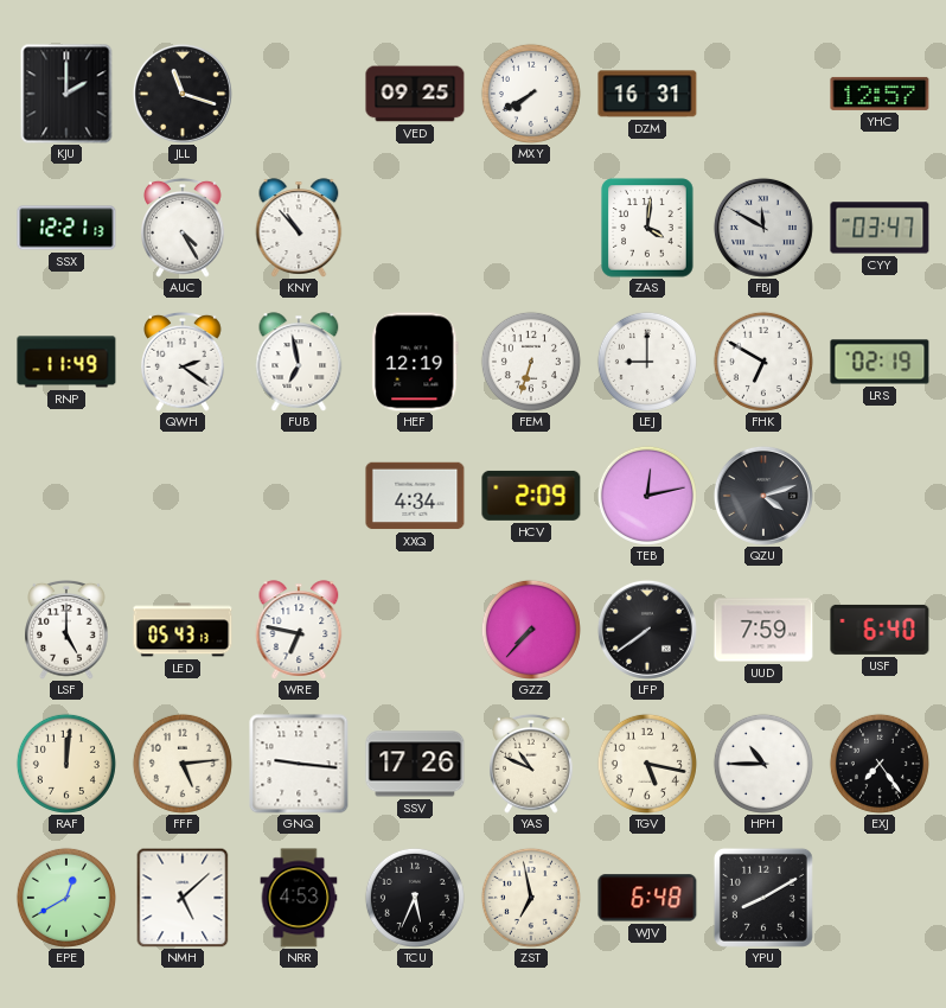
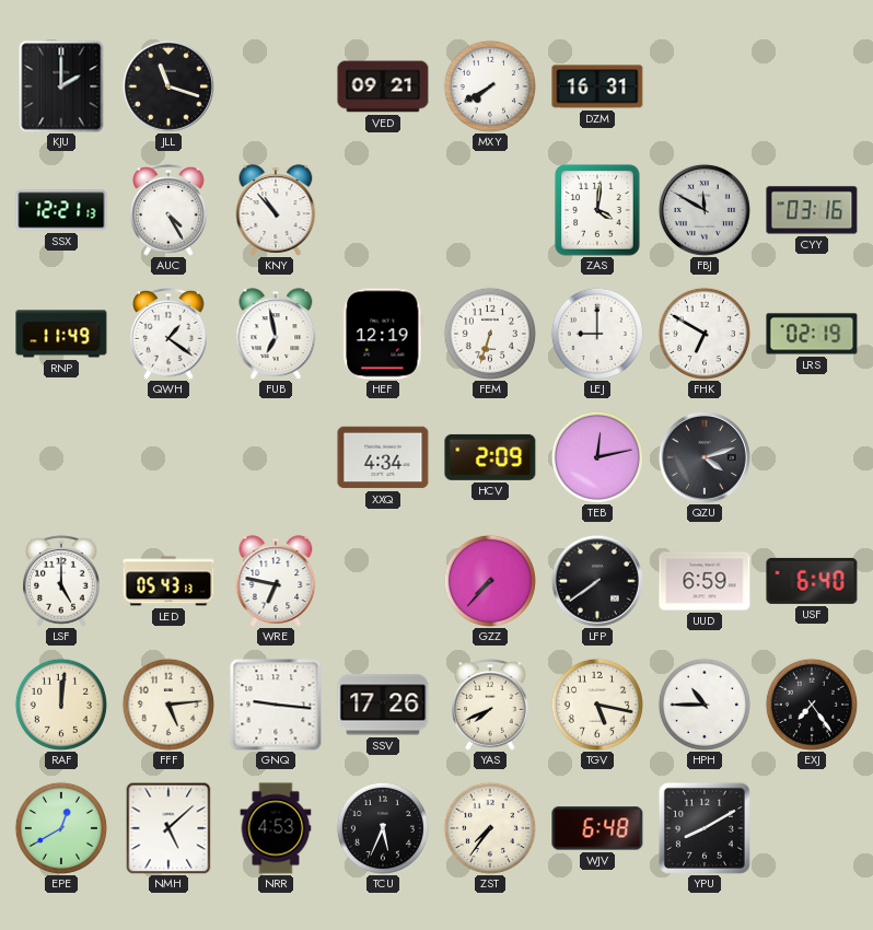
VED: 09:25 -> 09:21
YHC: 12:57 -> none
CYY: 03:47 -> 03:16
QWH: 2:21 -> 1:21
UUD: 7:59 -> 6:59
YAS: 10:49 -> 7:41
ZST: 6:58 -> 7:36
